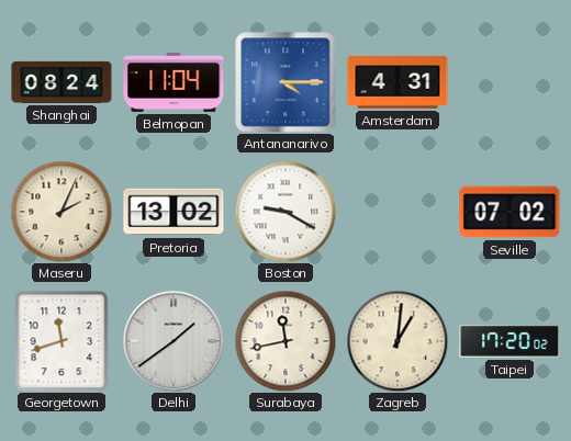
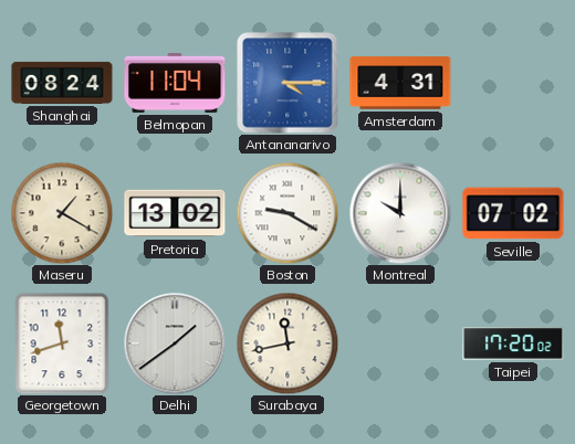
Maseru: 2:04 -> 1:20
Montreal: none -> 10:00
Zagreb: 1:01 -> none
